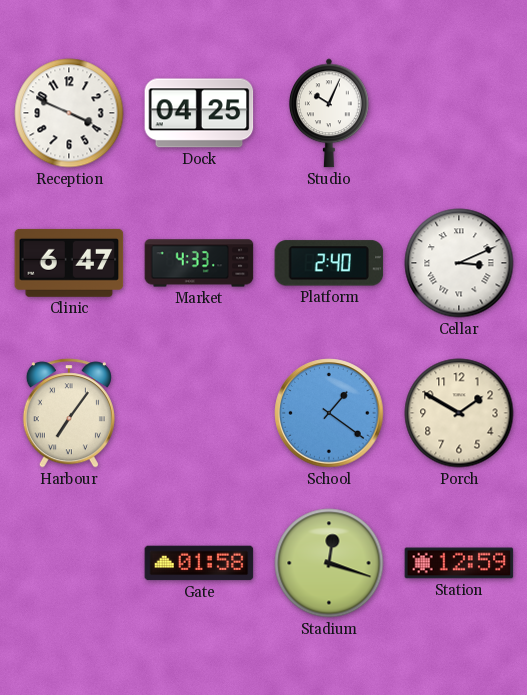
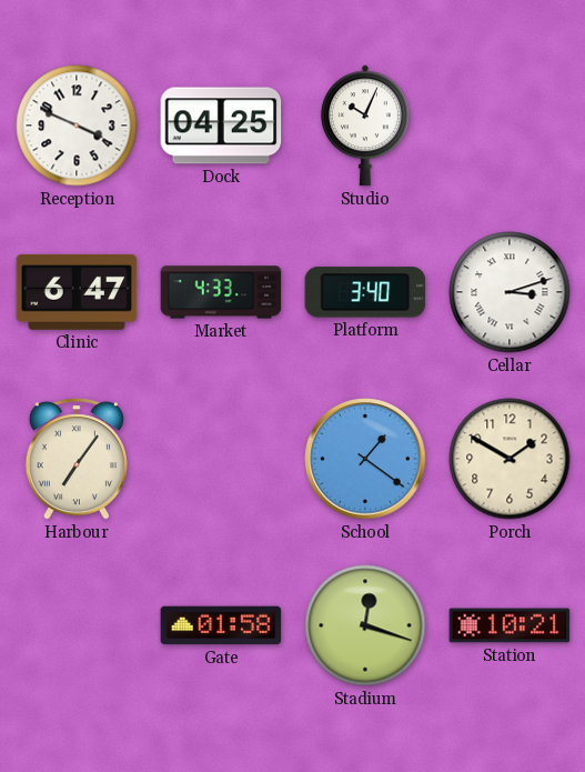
Platform: 2:40 -> 3:40
Cellar: 3:11 -> 3:12
Station: 12:59 -> 10:21
